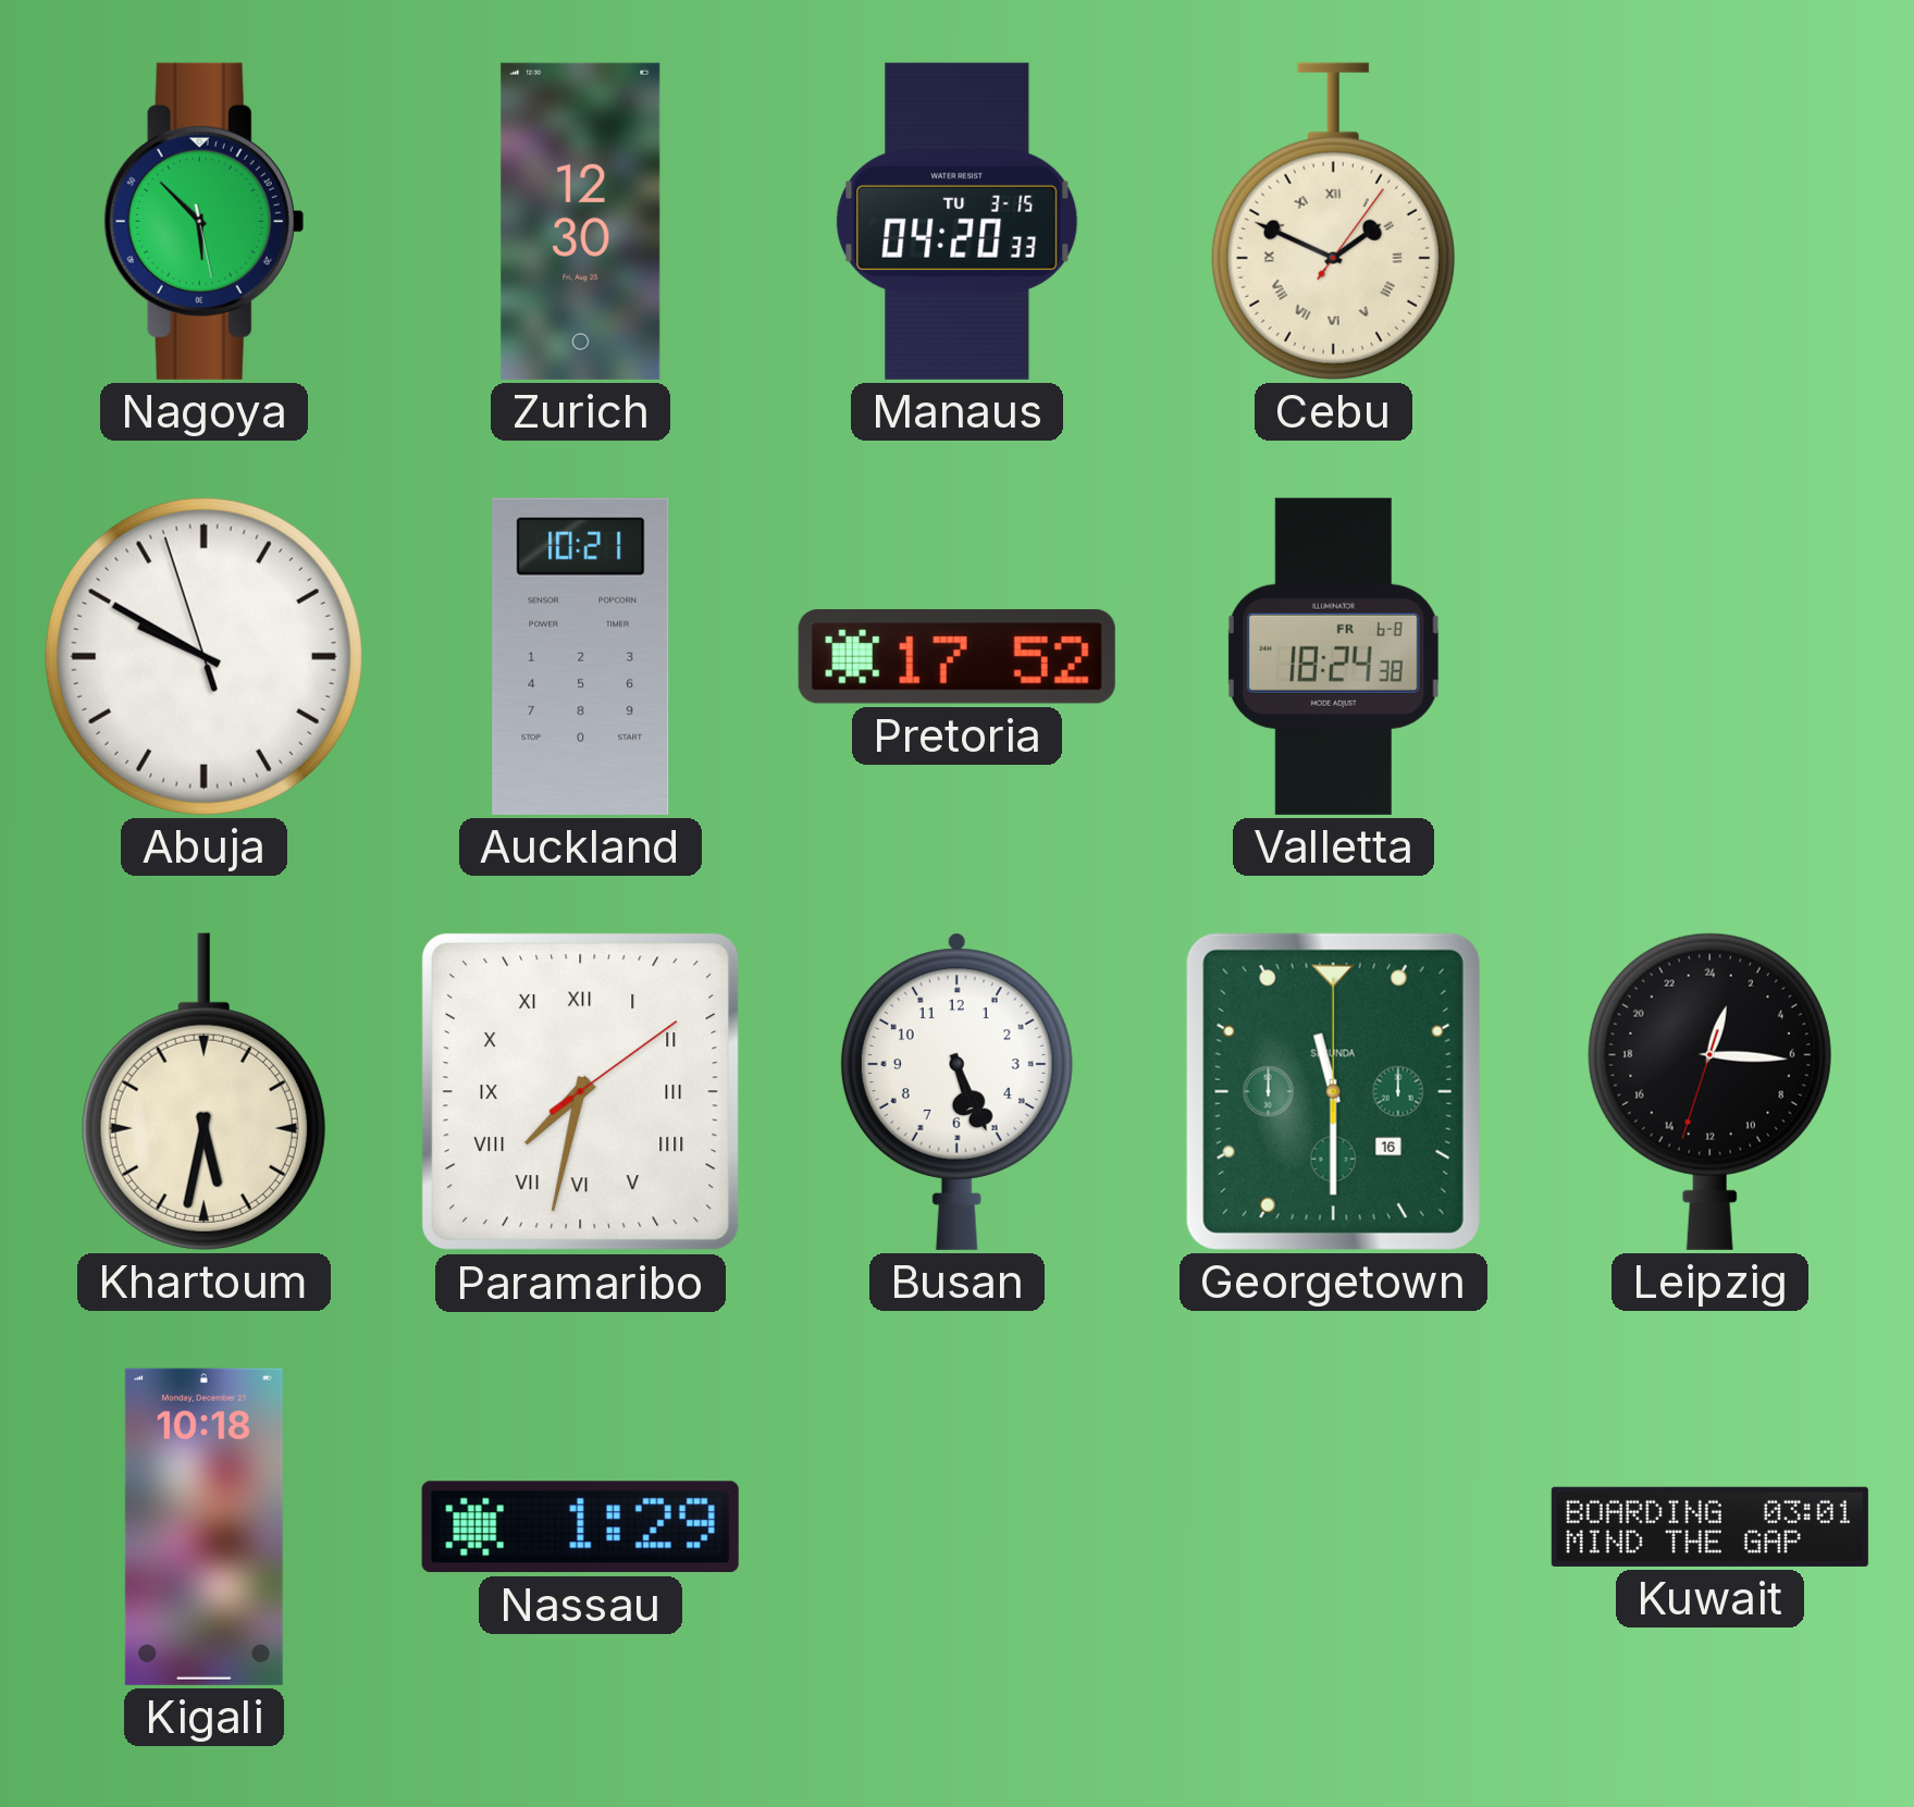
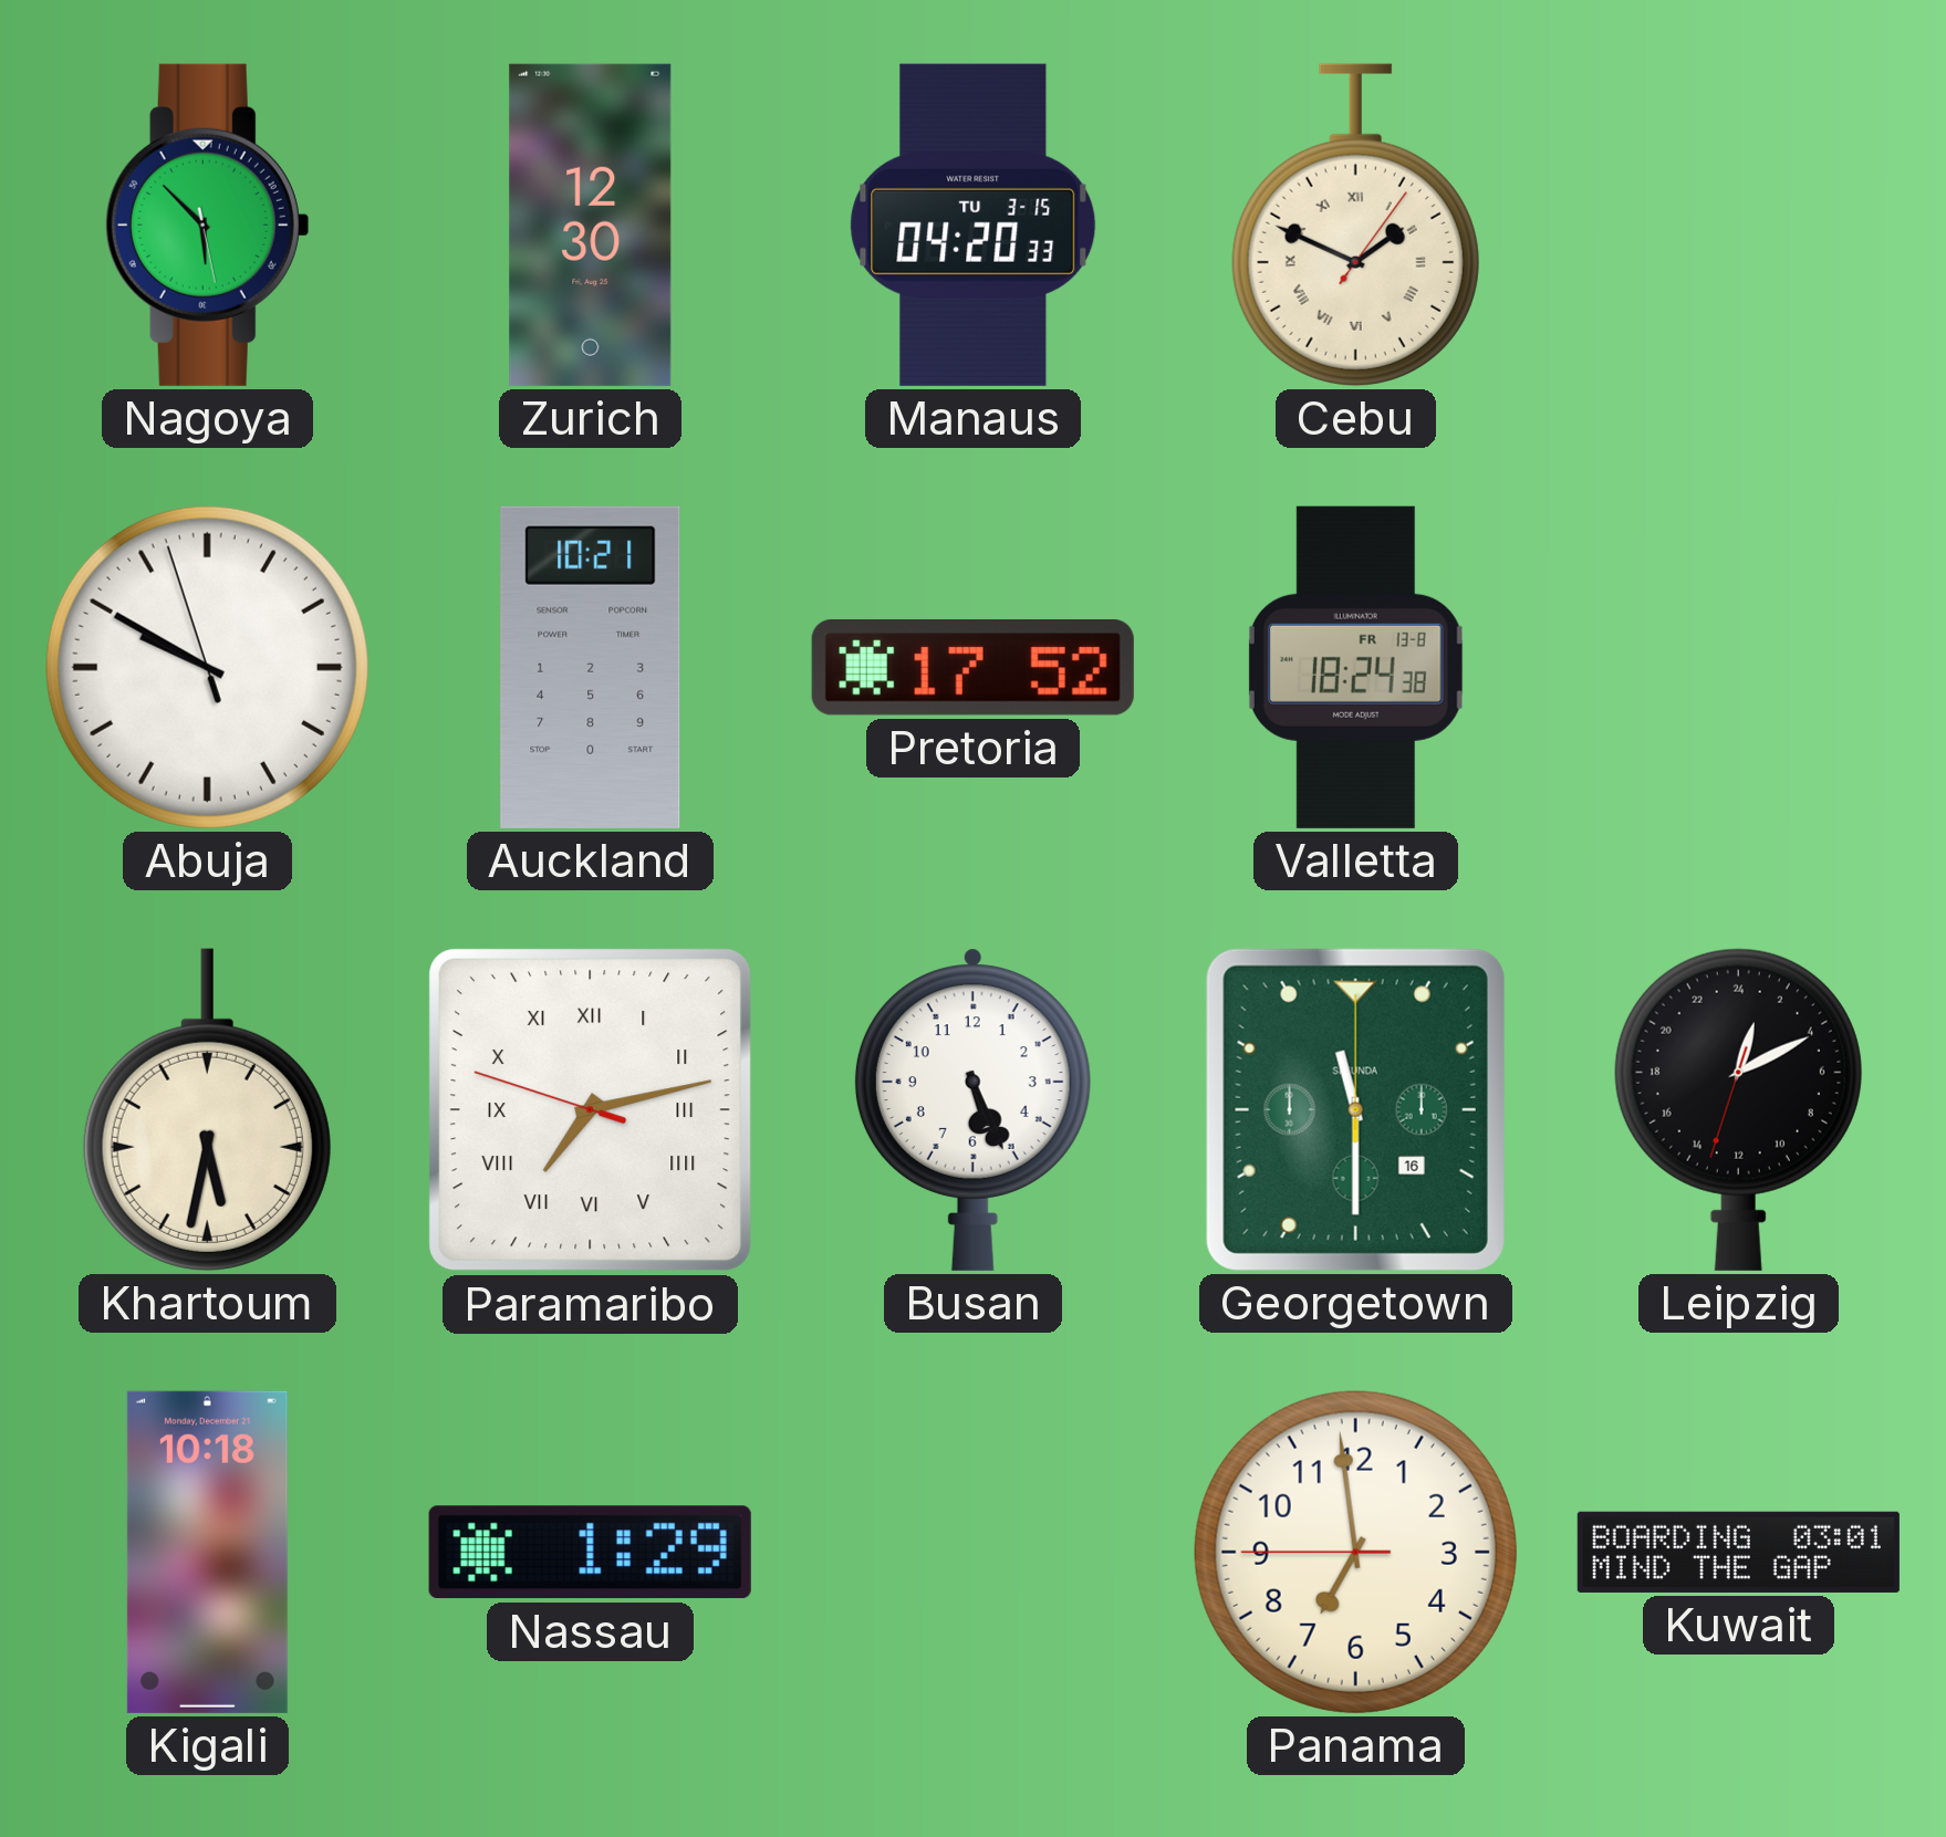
Valletta date: FR 6-8 -> FR 13-8
Paramaribo: 7:32 -> 7:12
Leipzig: 1:15 -> 1:10
Panama: none -> 6:58
